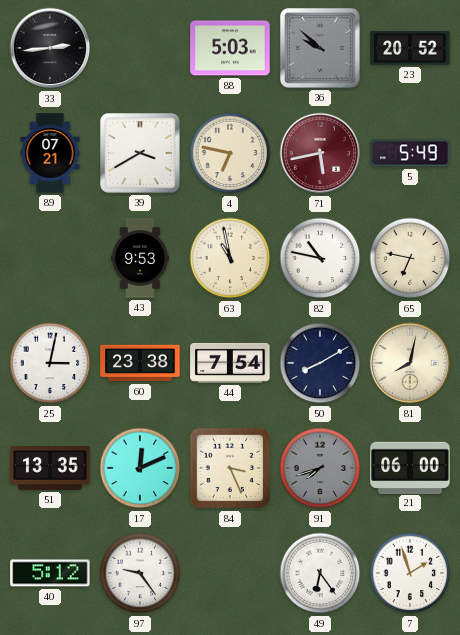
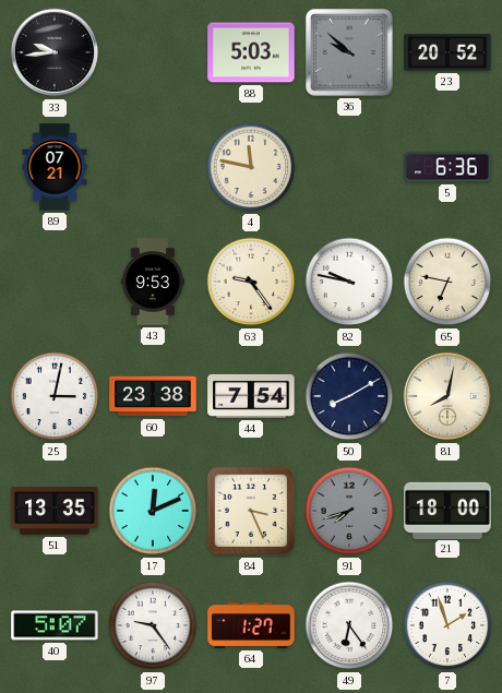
33: 2:44 -> 9:44
39: 3:40 -> none
4: 6:47 -> 11:47
71: 5:43 -> none
5: 5:49 -> 6:36
63: 10:58 -> 9:24
82: 10:47 -> 9:47
21: 06:00 -> 18:00
40: 5:12 -> 5:07
64: none -> 1:27
